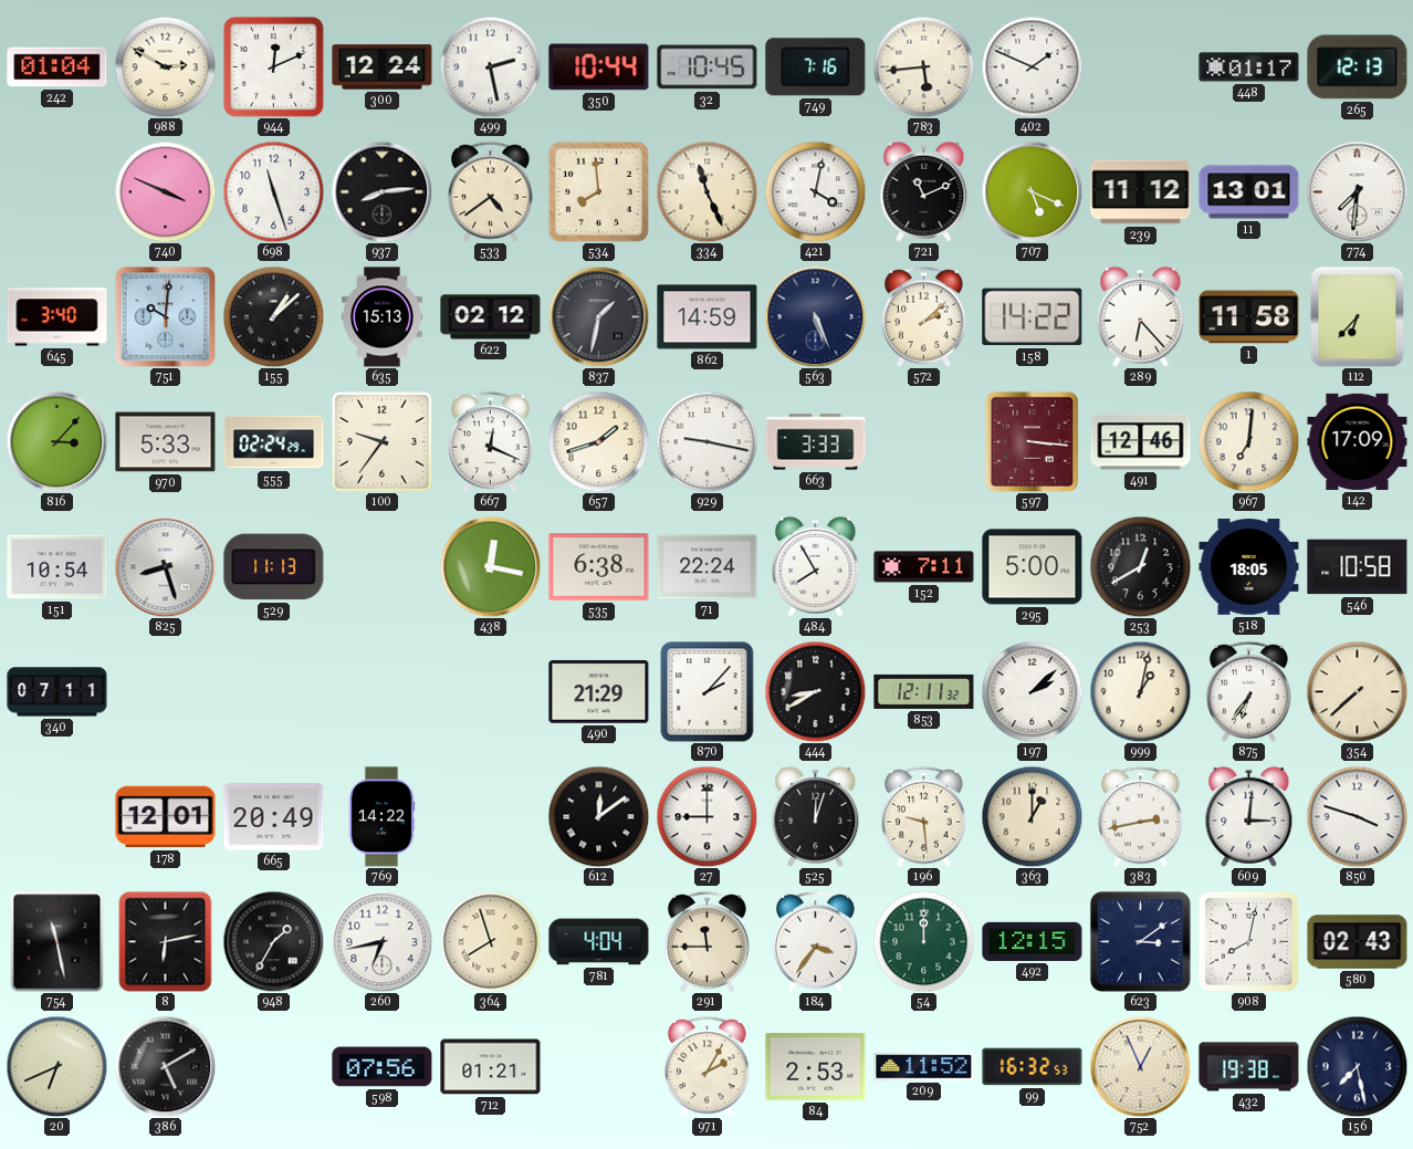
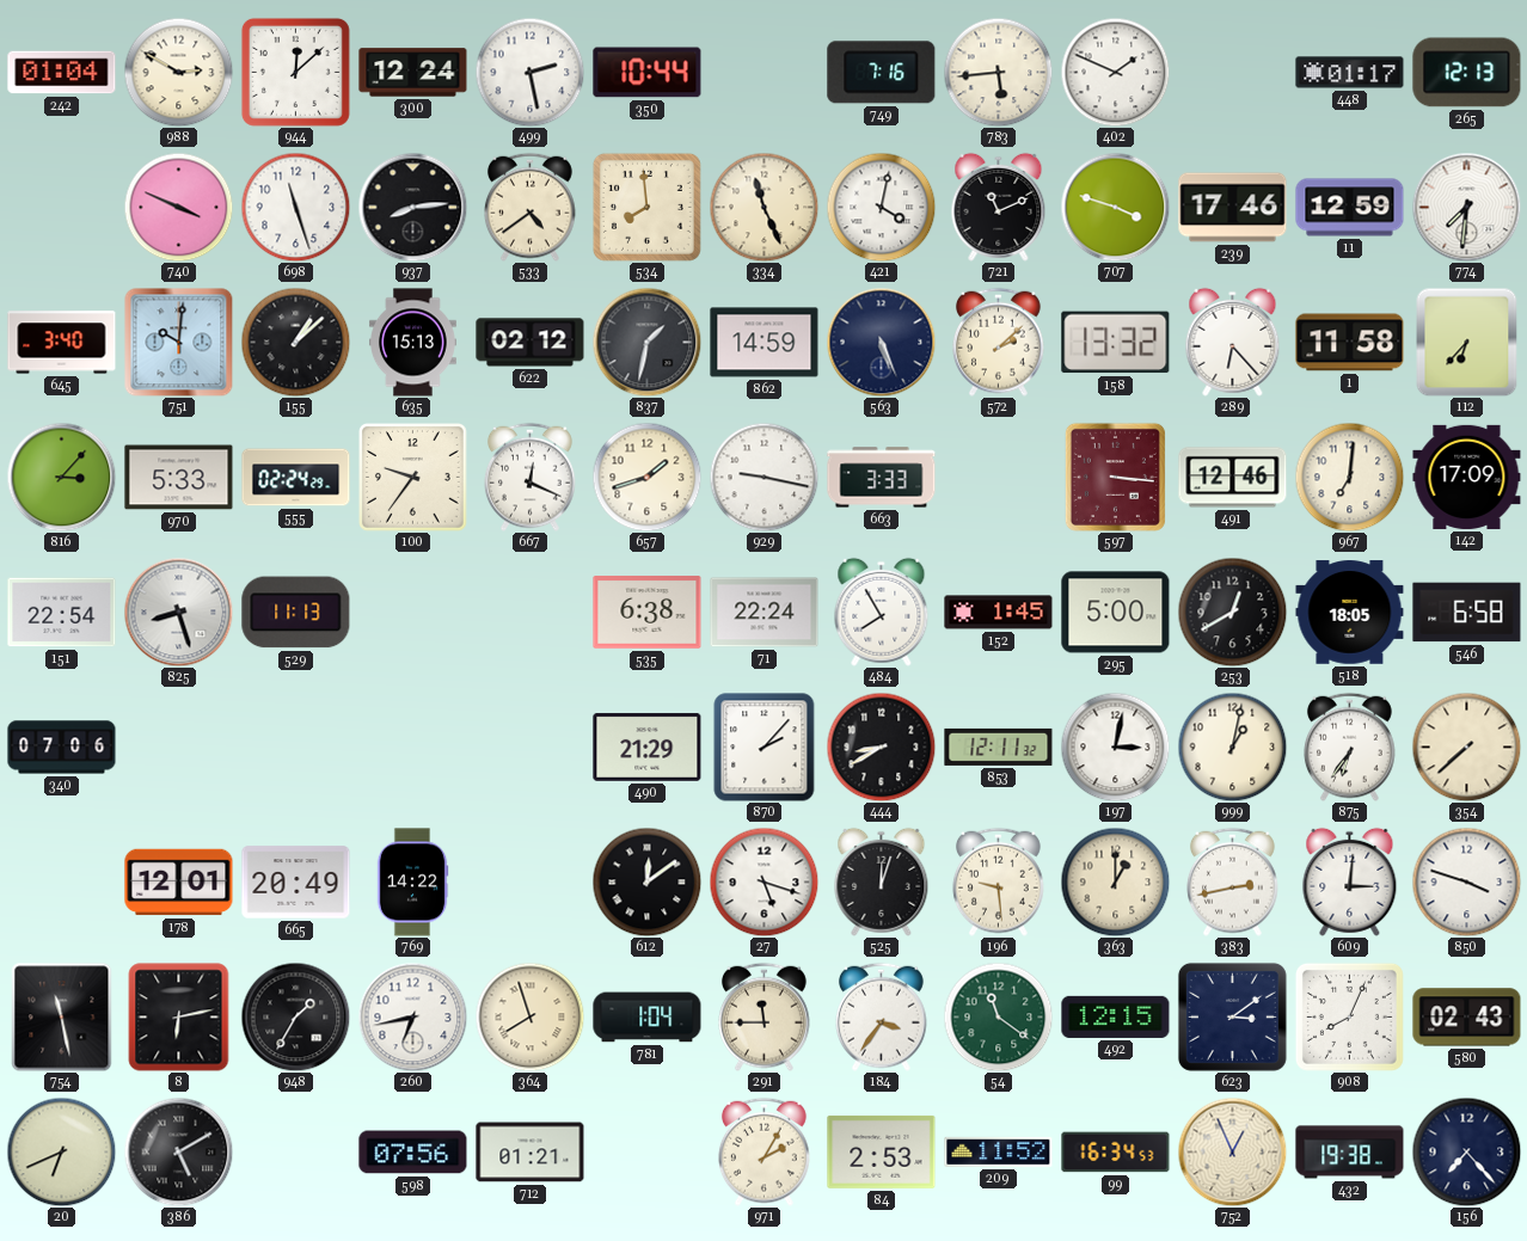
944: 12:11 -> 12:08
32: 10:45 -> none
707: 5:19 -> 3:48
239: 11:12 -> 17:46
11: 13:01 -> 12:59
158: 14:22 -> 13:32
151: 10:54 -> 22:54
438: 12:17 -> none
152: 7:11 -> 1:45
546: 10:58 -> 6:58
340: 07:11 -> 07:06
197: 2:08 -> 3:02
27: 9:00 -> 5:18
781: 4:04 -> 1:04
54: 12:00 -> 11:21
908: 8:02 -> 8:04
99: 16:32 -> 16:34
156: 7:28 -> 7:23
